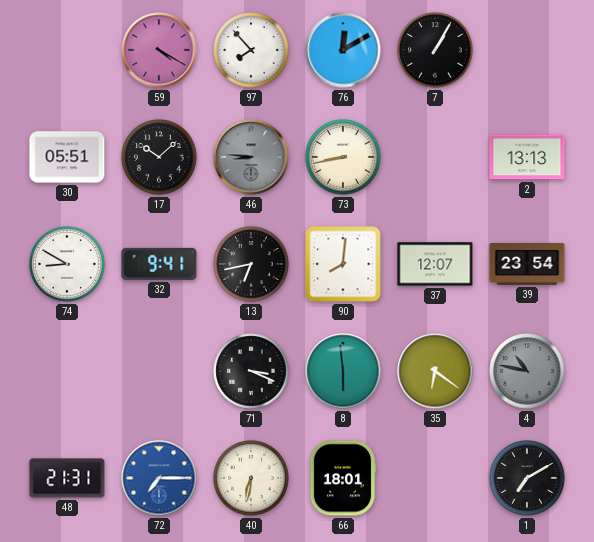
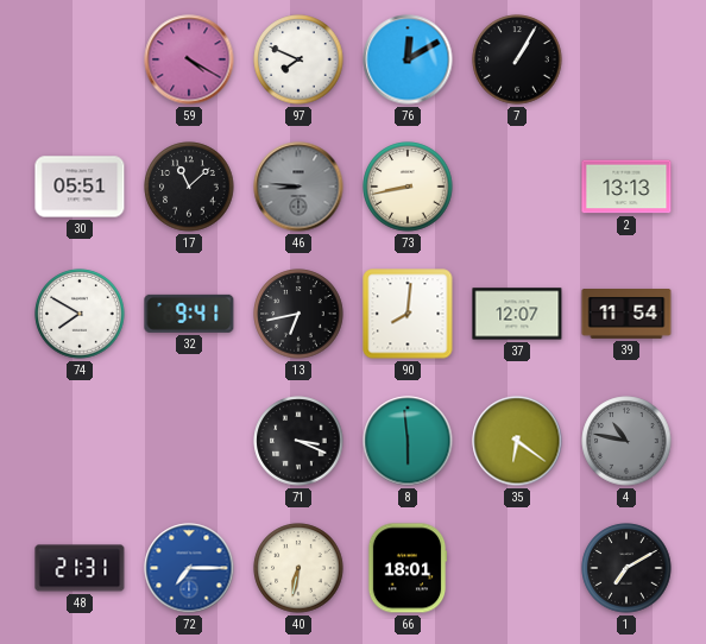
97: 7:53 -> 7:49
17: 10:08 -> 11:08
74: 8:50 -> 7:50
39: 23:54 -> 11:54
